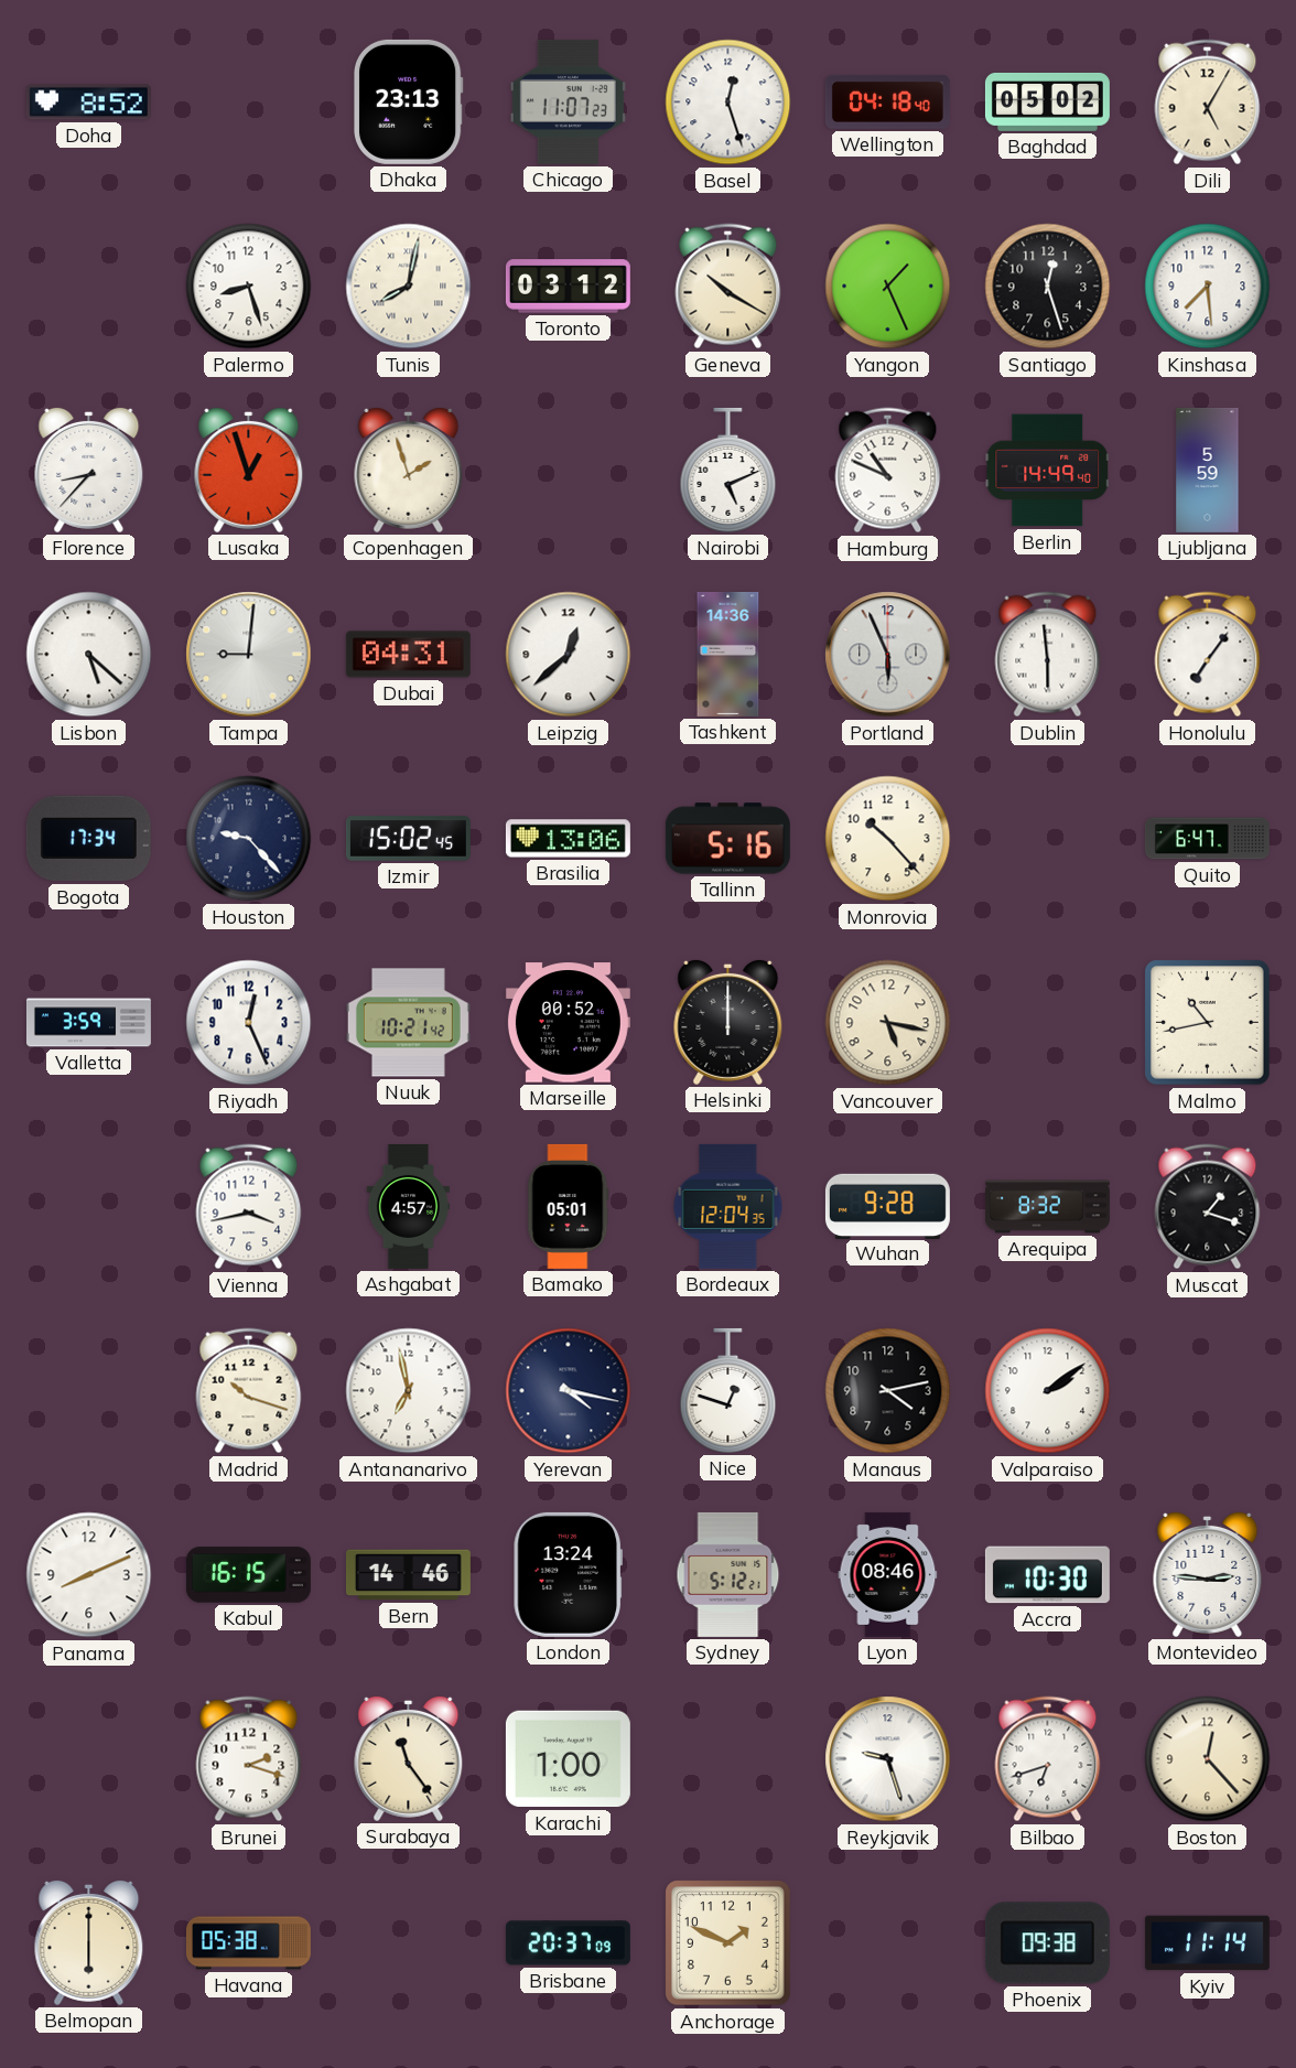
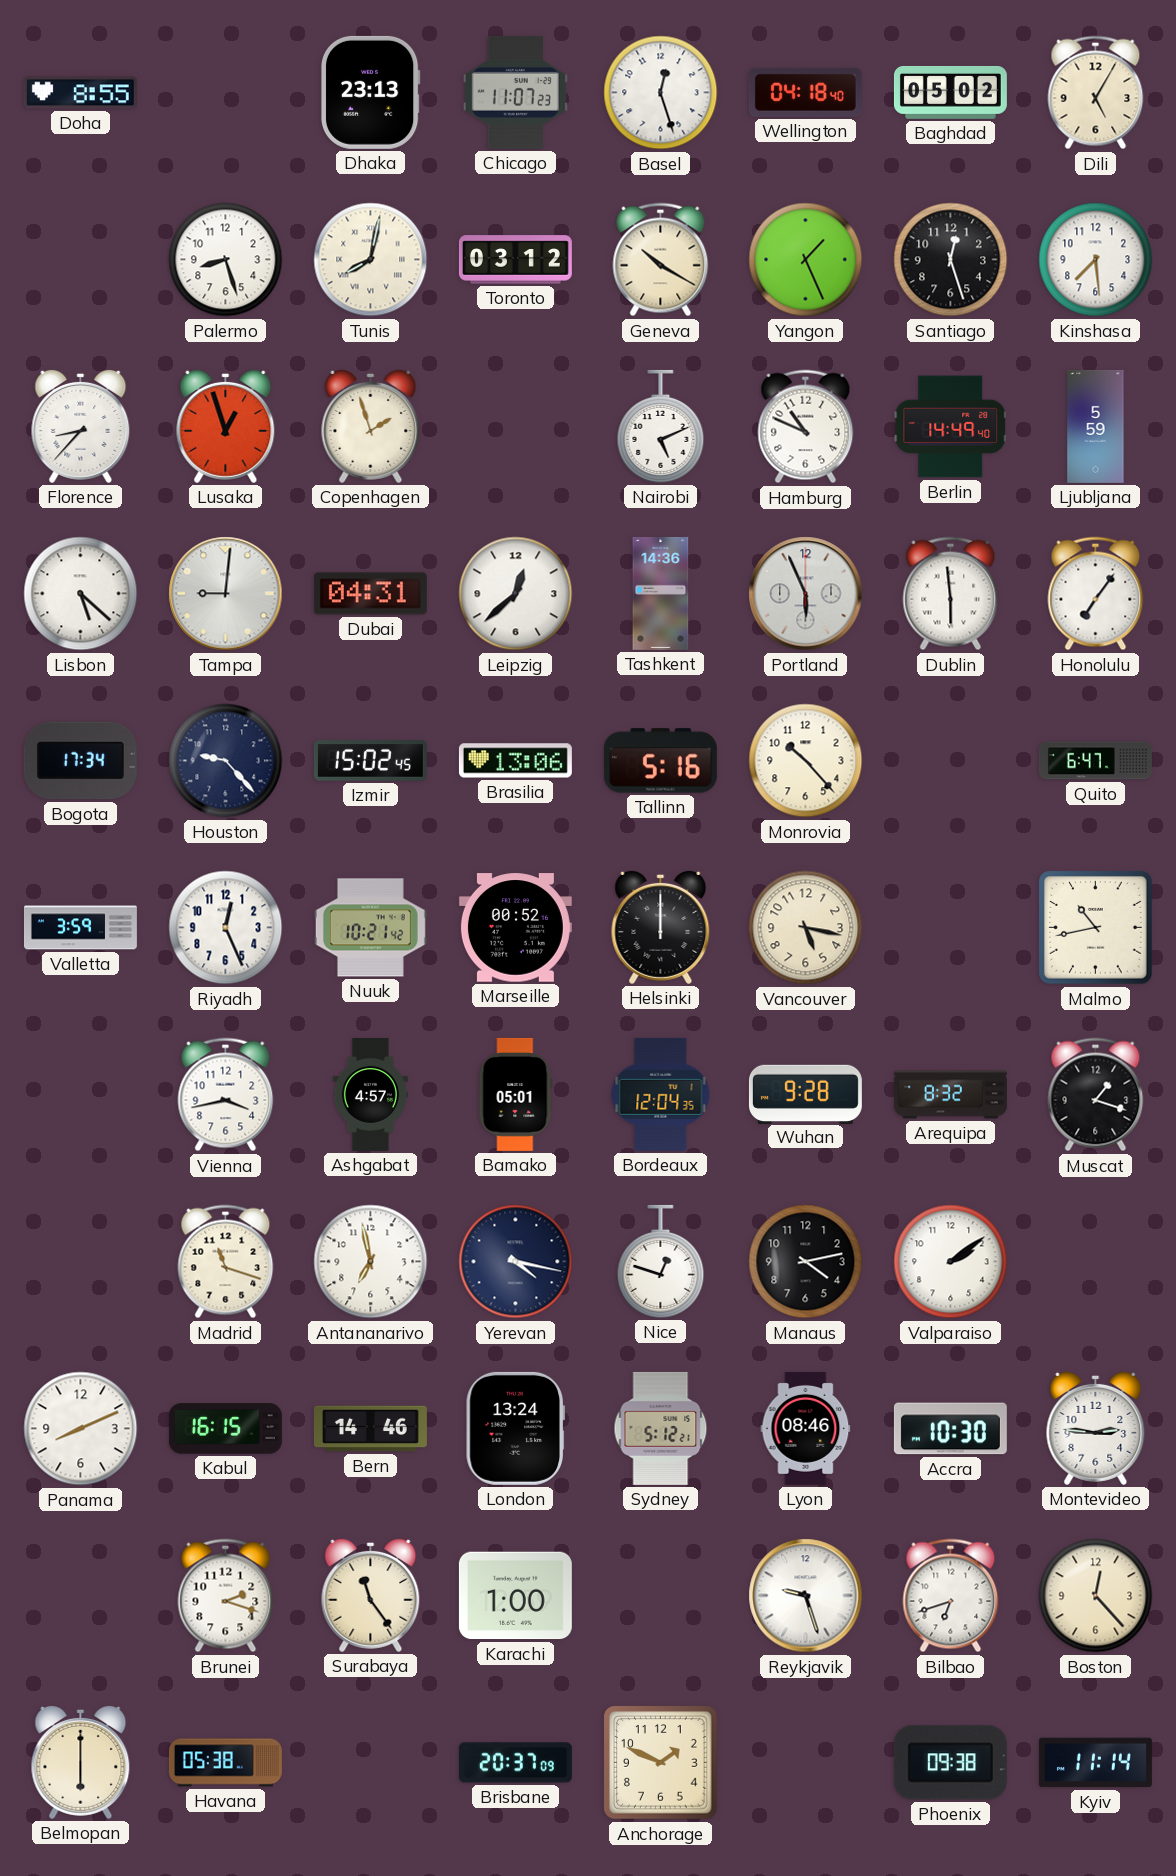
Doha: 8:52 -> 8:55
Madrid: 10:18 -> 11:18
